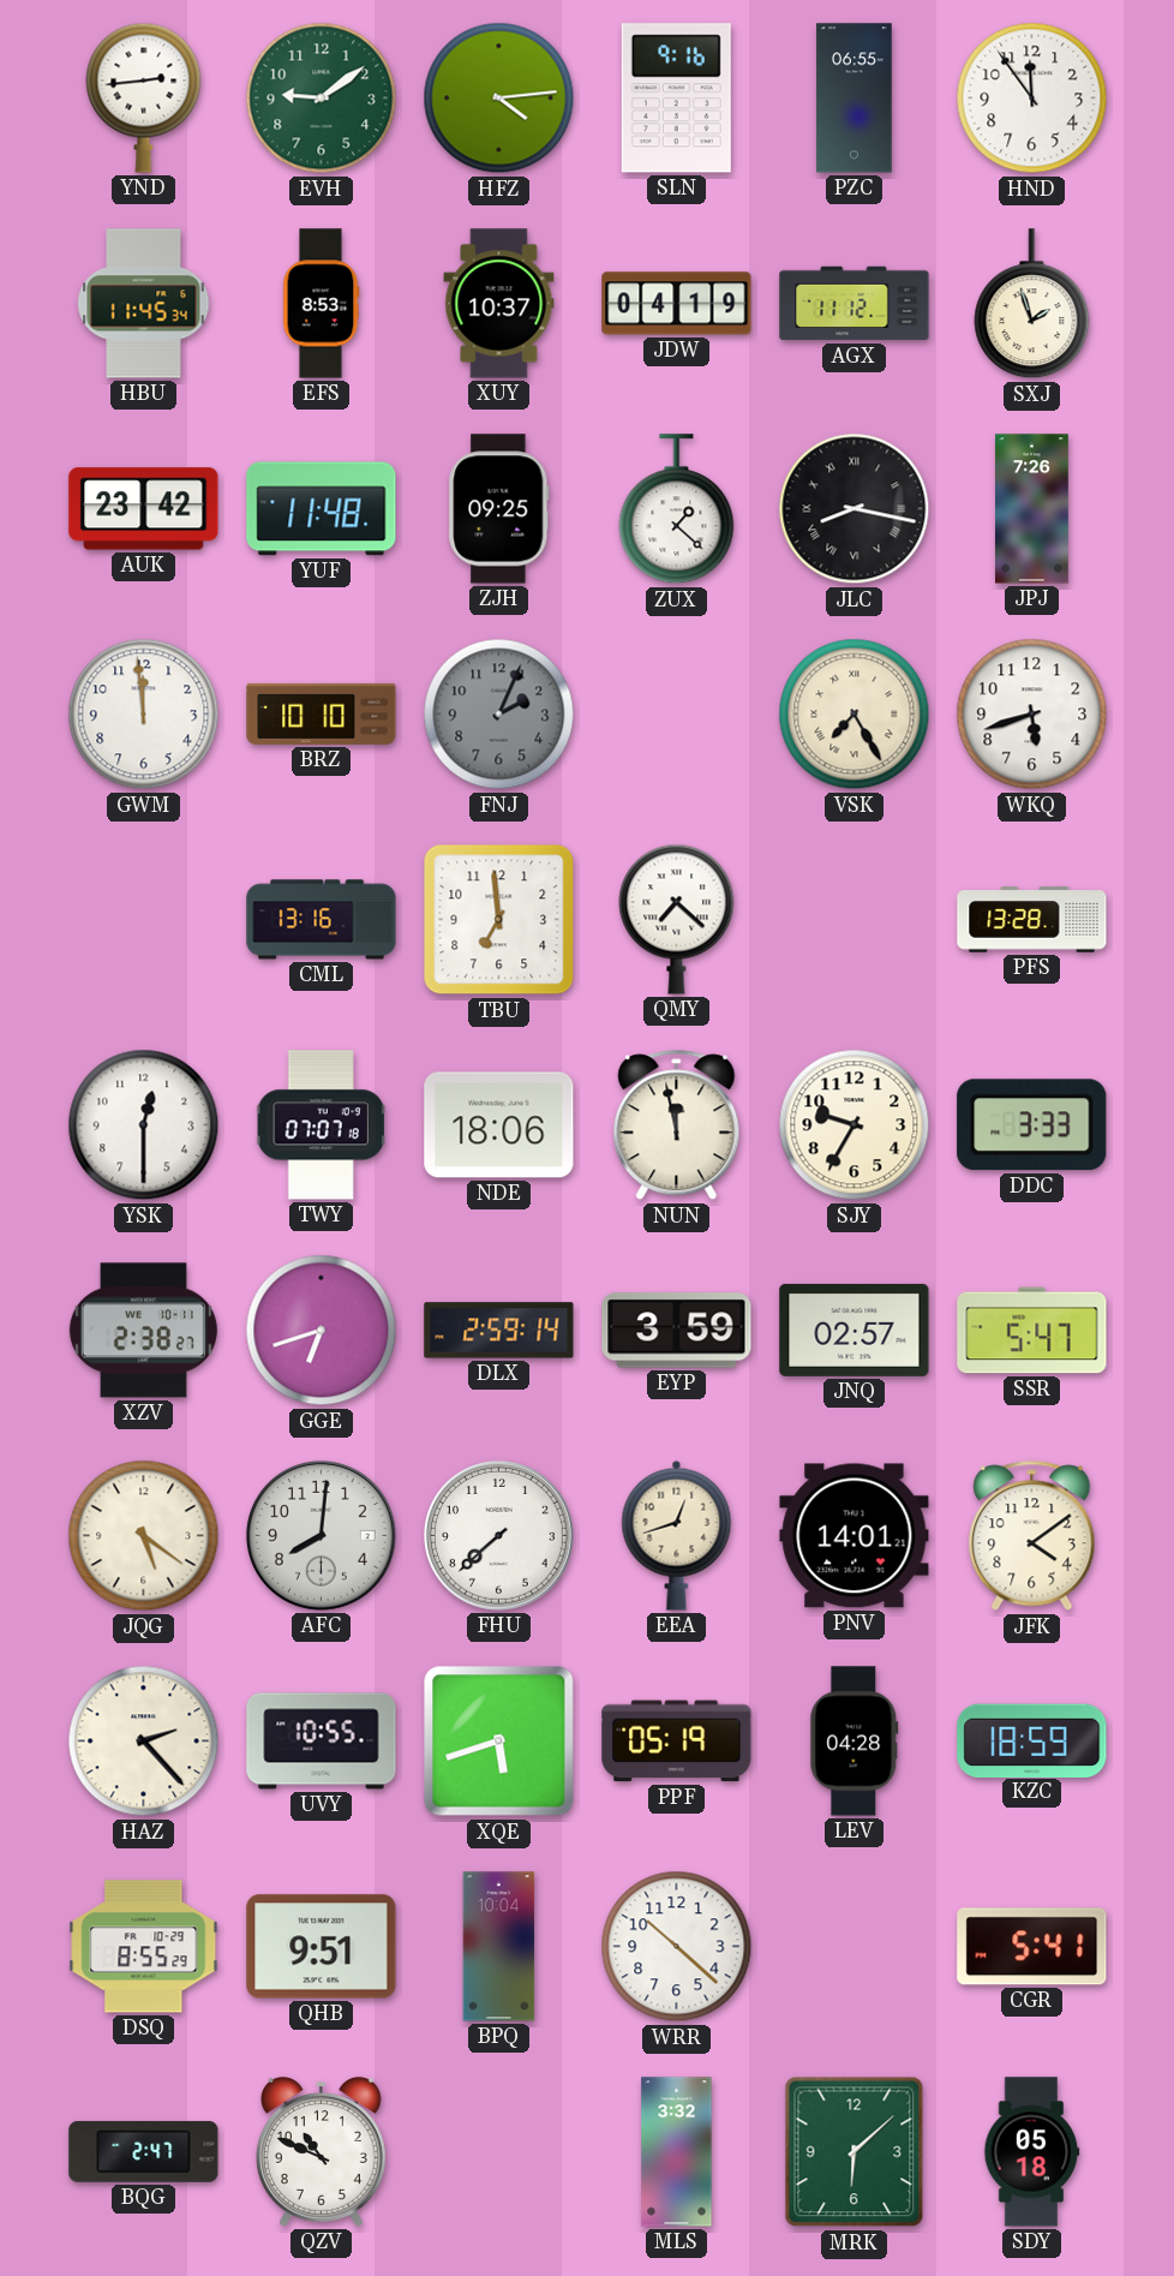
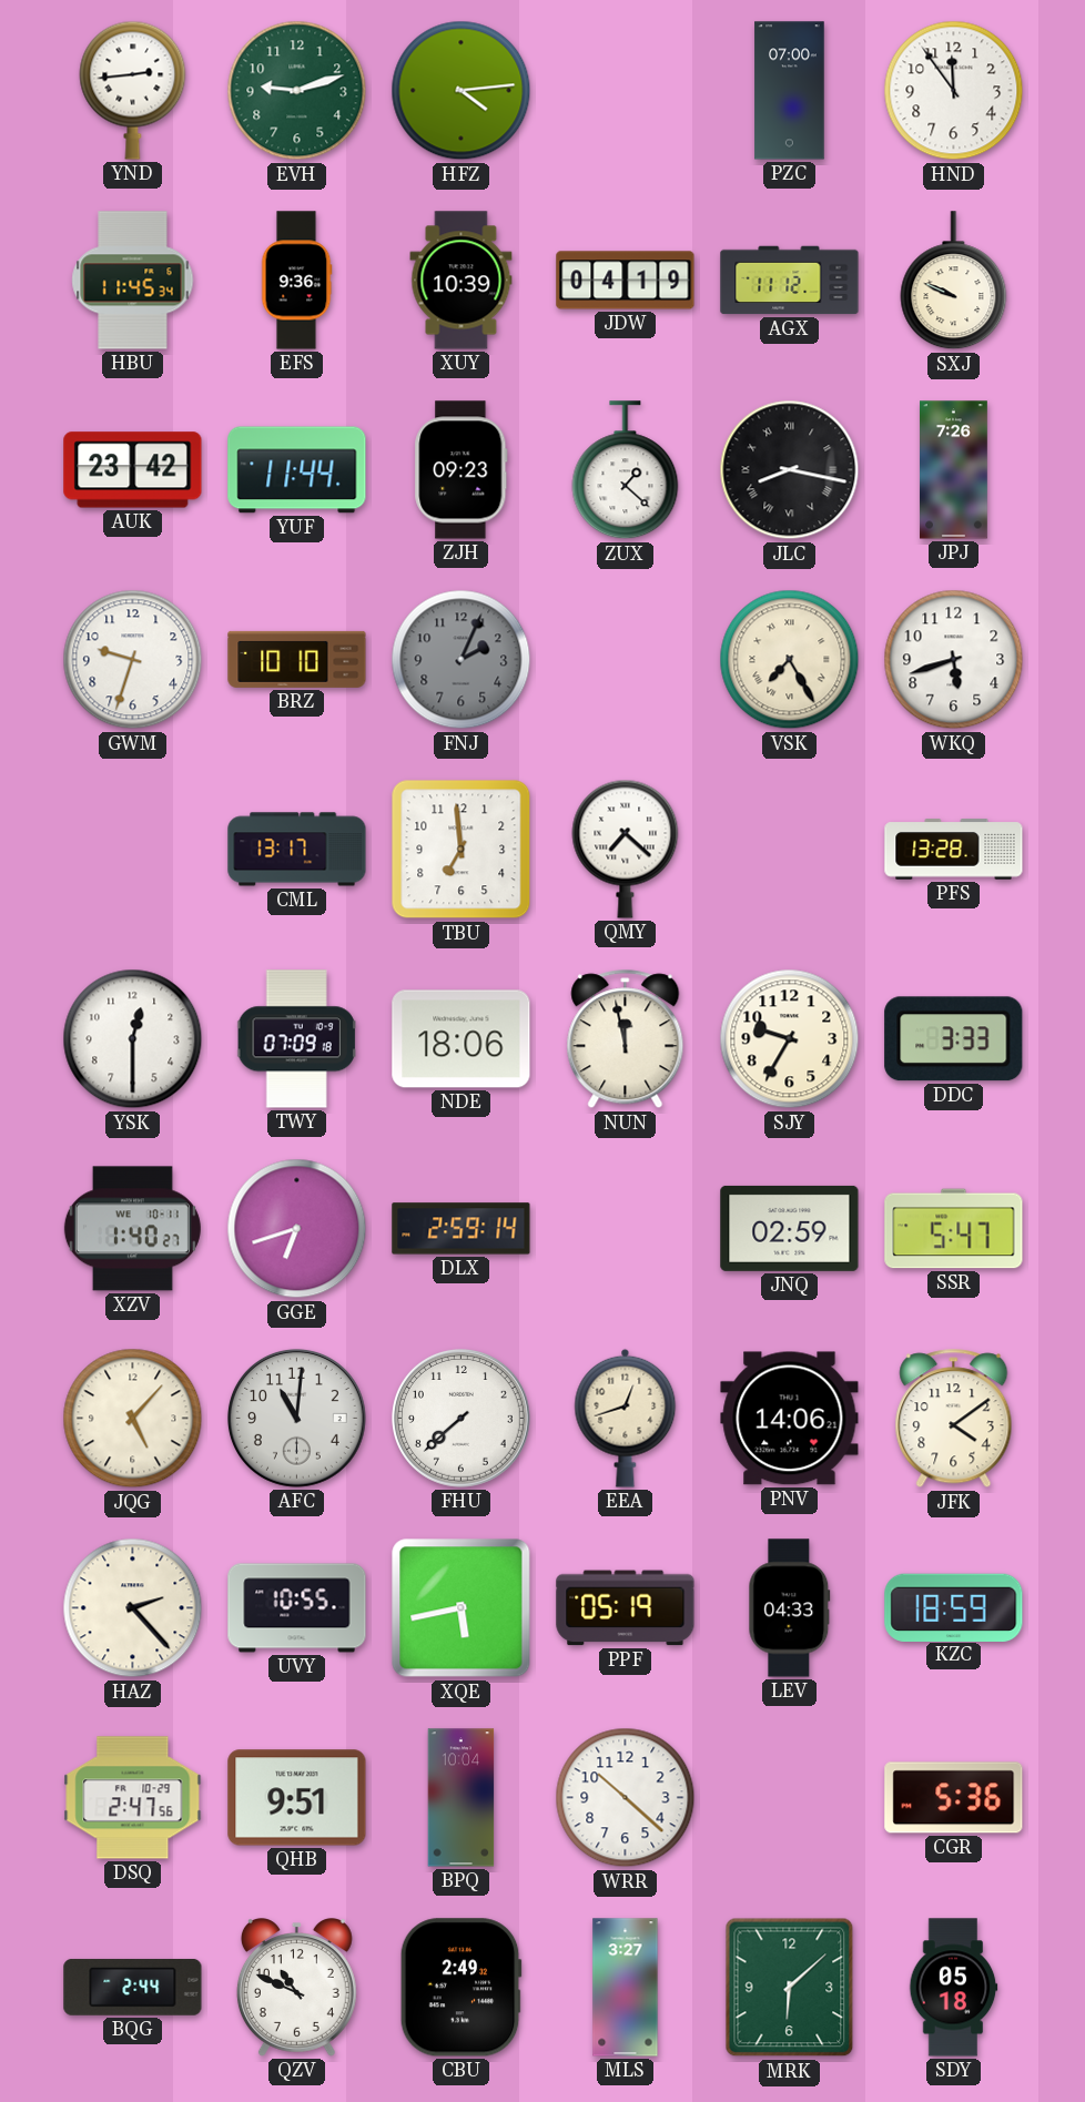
EVH: 9:09 -> 9:12
SLN: 9:16 -> none
PZC: 06:55 -> 07:00
EFS: 8:53 -> 9:36
XUY: 10:37 -> 10:39
SXJ: 1:57 -> 9:49
YUF: 11:48 -> 11:44
ZJH: 09:25 -> 09:23
GWM: 11:59 -> 9:33
CML: 13:16 -> 13:17
TWY: 07:07 -> 07:09
XZV: 2:38 -> 1:40
EYP: 3:59 -> none
JNQ: 02:57 -> 02:59
JQG: 5:21 -> 5:07
AFC: 8:01 -> 11:01
PNV: 14:01 -> 14:06
XQE: 5:42 -> 5:43
LEV: 04:28 -> 04:33
DSQ: 8:55 -> 2:47
CGR: 5:41 -> 5:36
BQG: 2:47 -> 2:44
CBU: none -> 2:49
MLS: 3:32 -> 3:27
